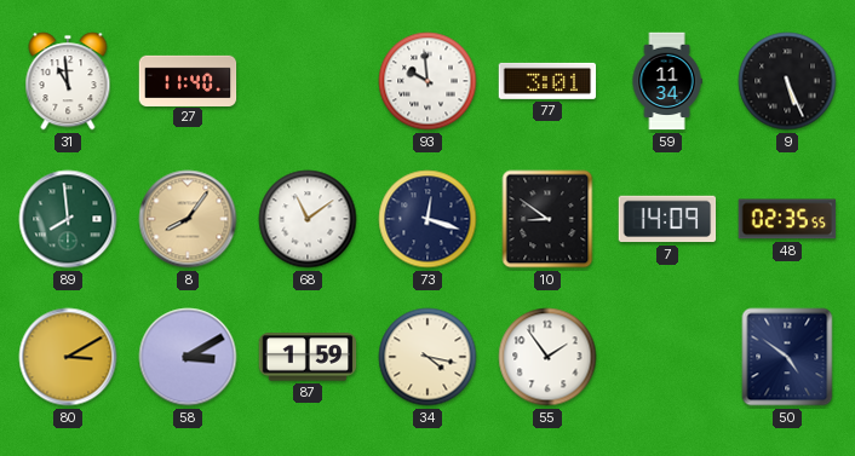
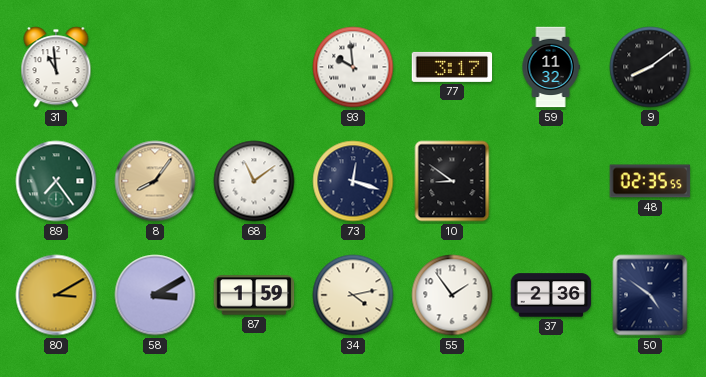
27: 11:40 -> none
77: 3:01 -> 3:17
59: 11:34 -> 11:32
9: 5:26 -> 8:09
89: 7:59 -> 7:24
7: 14:09 -> none
34: 4:17 -> 4:13
37: none -> 2:36
